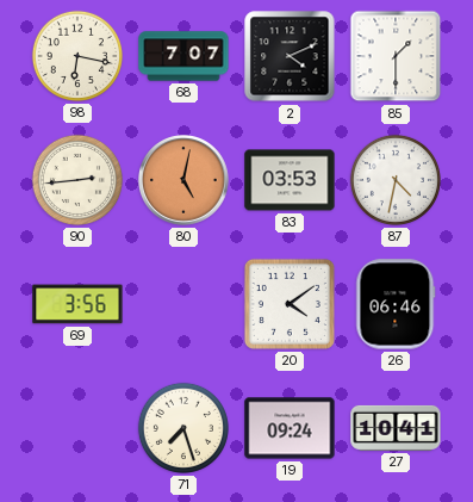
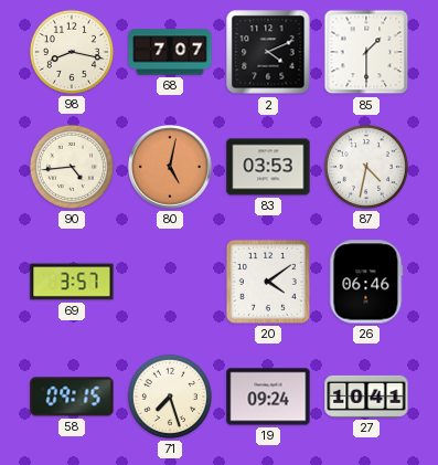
98: 6:17 -> 8:17
90: 2:44 -> 4:44
69: 3:56 -> 3:57
58: none -> 09:15
